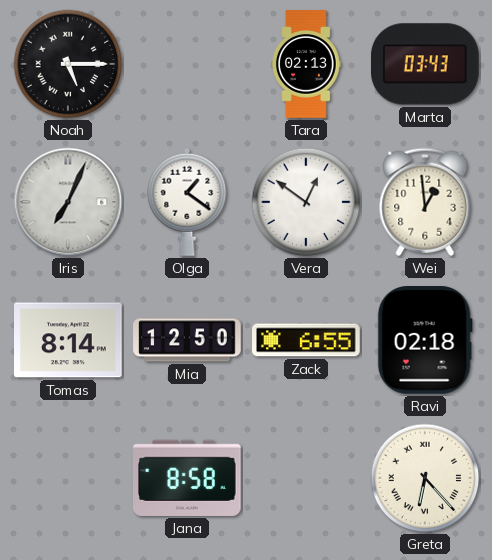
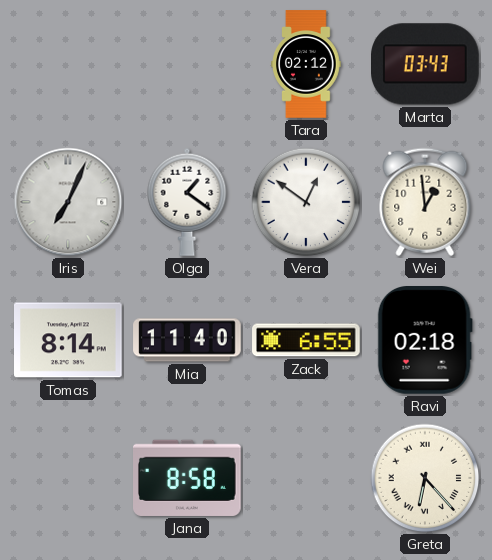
Noah: 5:15 -> none
Tara: 02:13 -> 02:12
Mia: 12:50 -> 11:40
